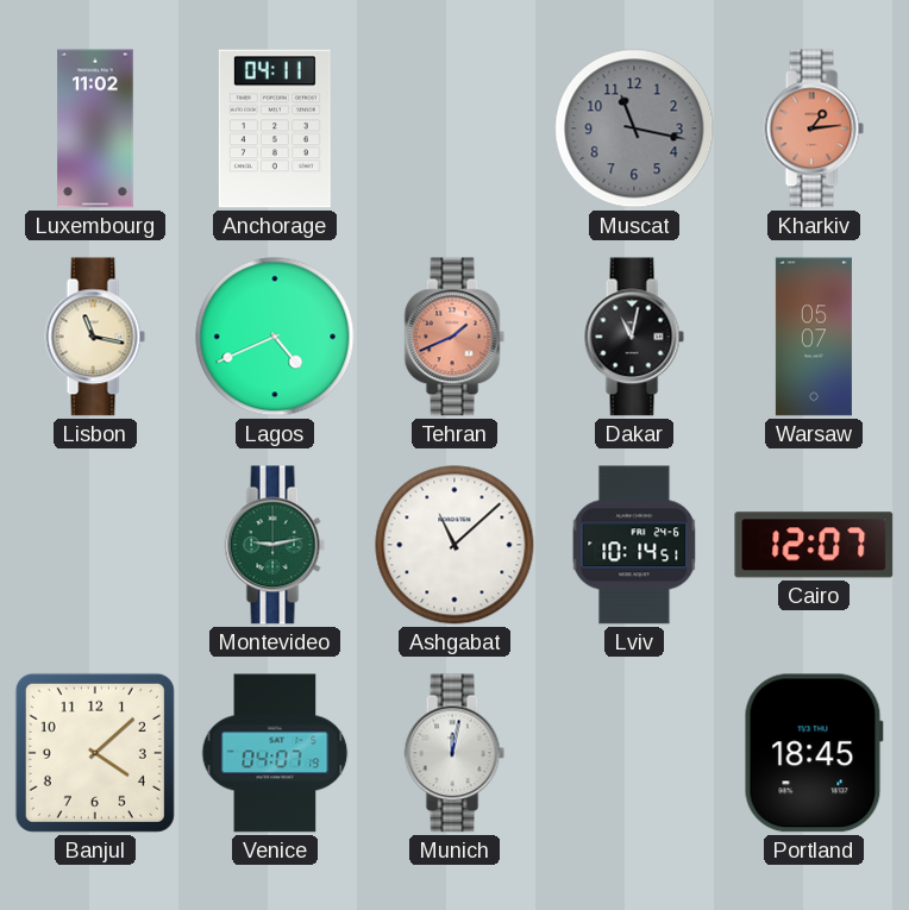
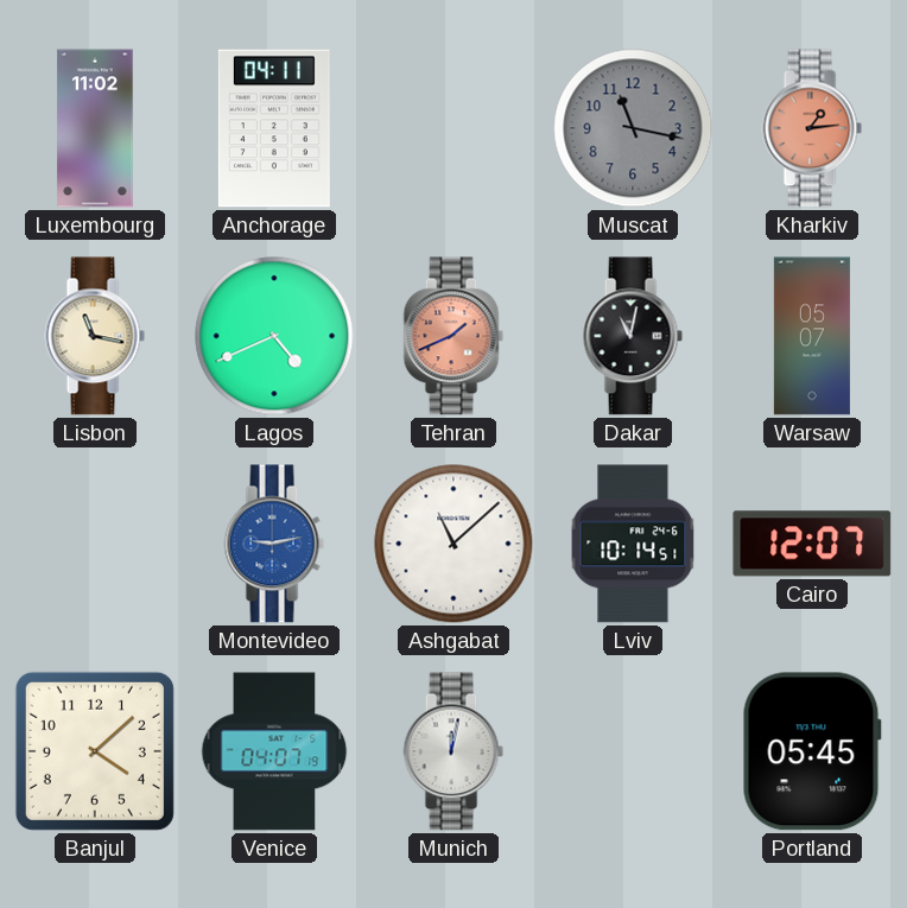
Montevideo dial: green -> blue
Portland: 18:45 -> 05:45
